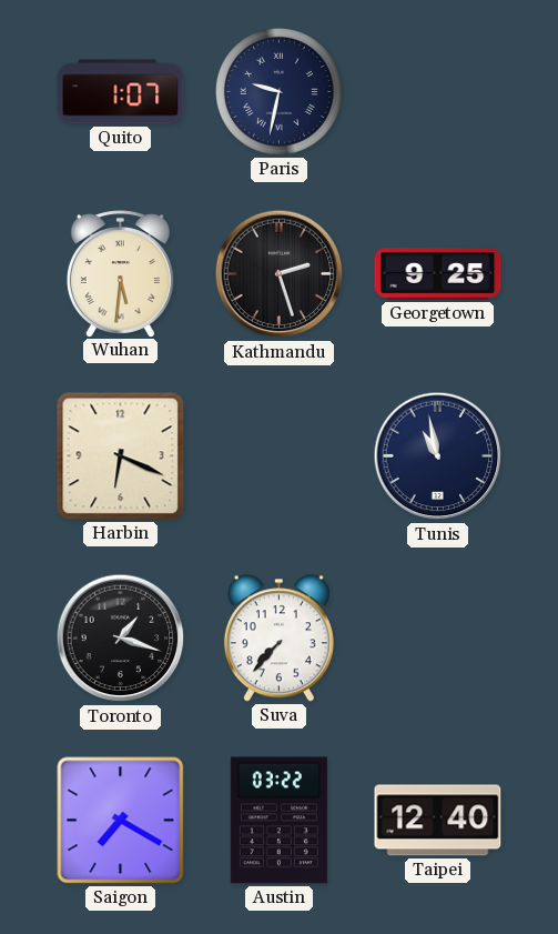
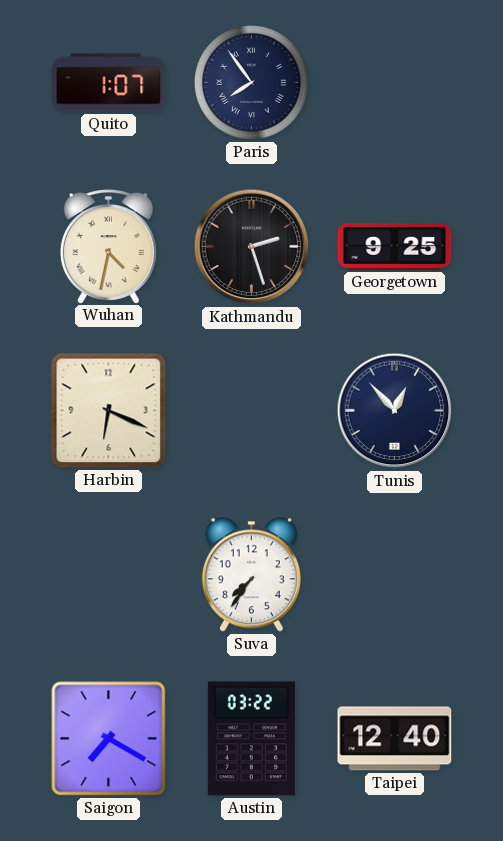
Paris: 9:32 -> 7:54
Wuhan: 5:31 -> 4:32
Tunis: 10:58 -> 12:53
Toronto: 1:18 -> none
Suva: 7:37 -> 7:36
